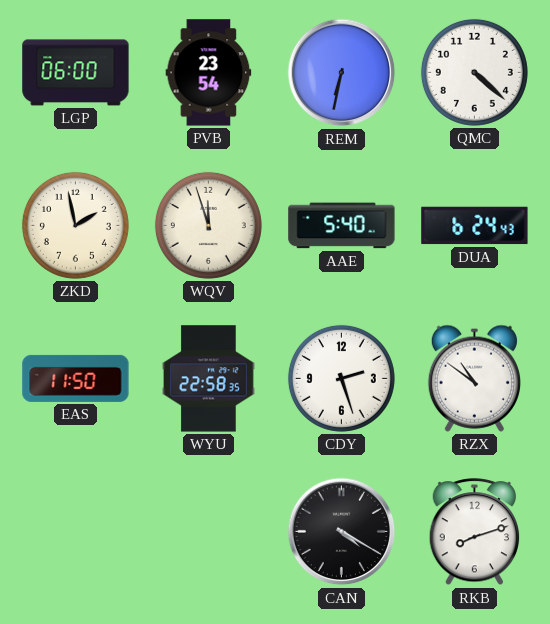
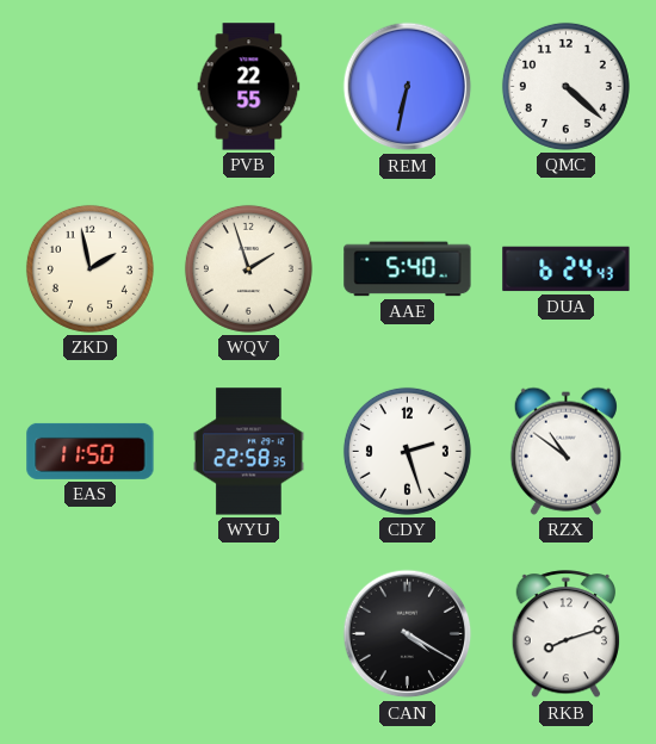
LGP: 06:00 -> none
PVB: 23:54 -> 22:55
WQV: 11:57 -> 1:57
